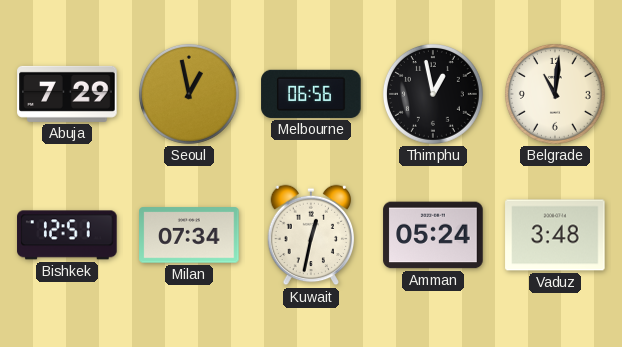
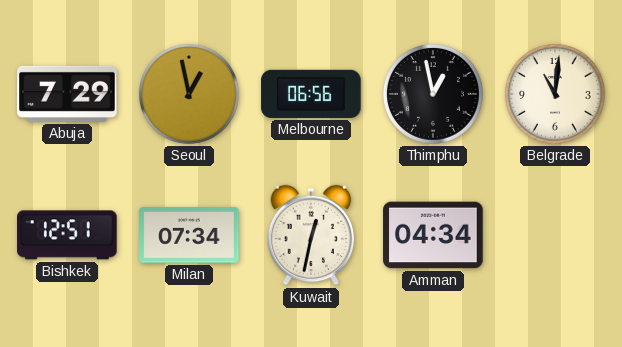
Amman: 05:24 -> 04:34
Vaduz: 3:48 -> none
